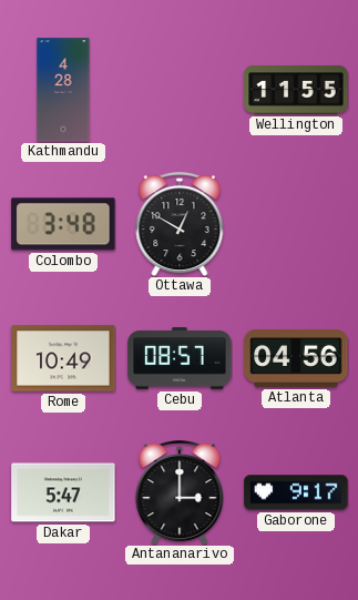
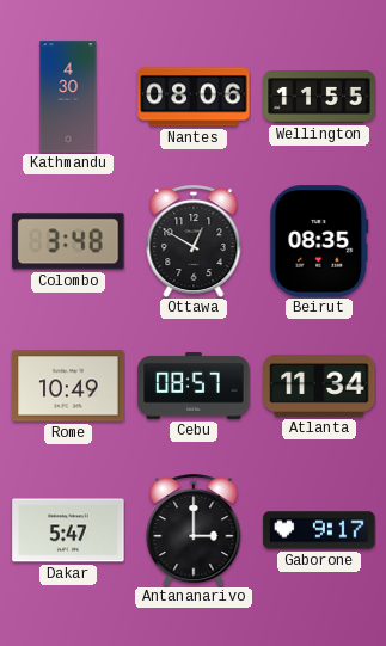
Kathmandu: 4:28 -> 4:30
Nantes: none -> 08:06
Beirut: none -> 08:35
Atlanta: 04:56 -> 11:34
